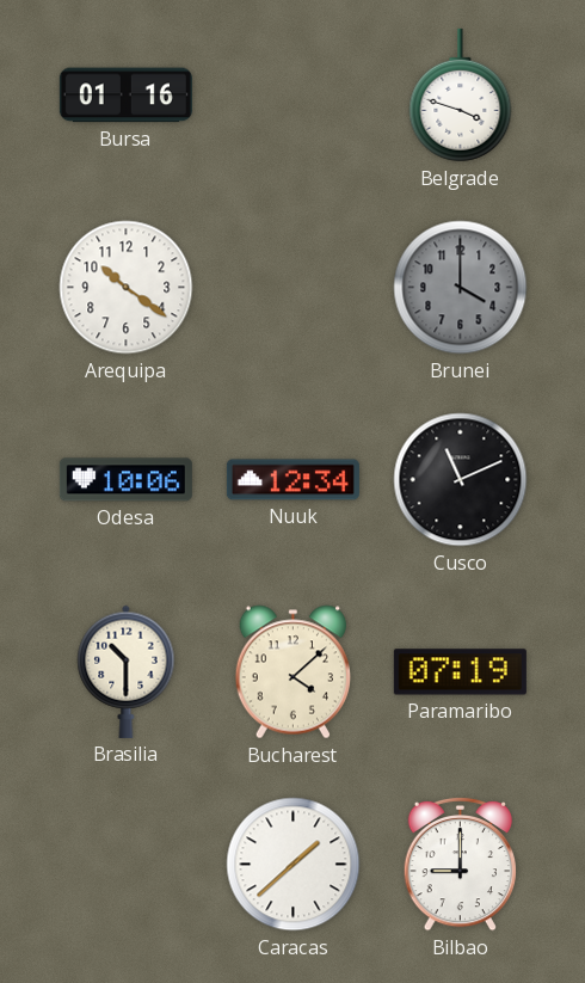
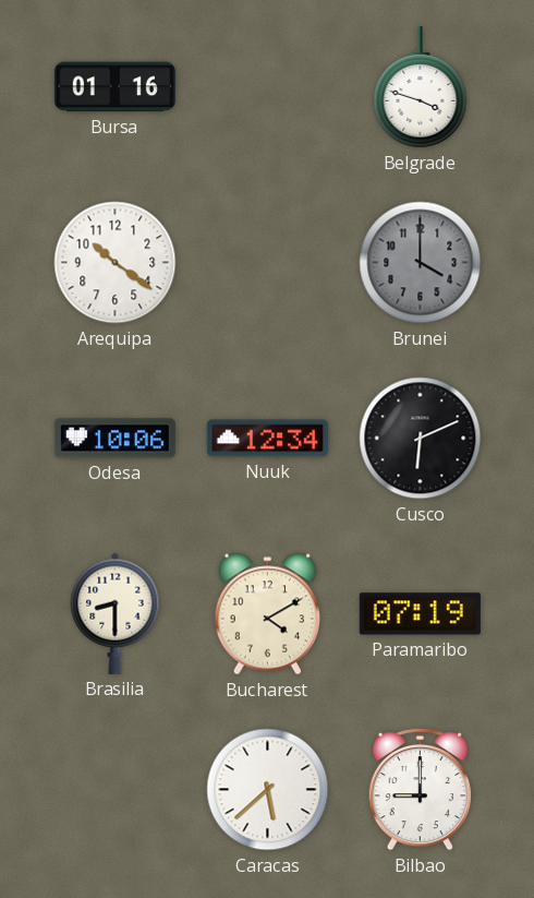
Cusco: 11:11 -> 6:11
Brasilia: 10:30 -> 8:30
Bucharest: 4:08 -> 4:10
Caracas: 1:38 -> 5:38
